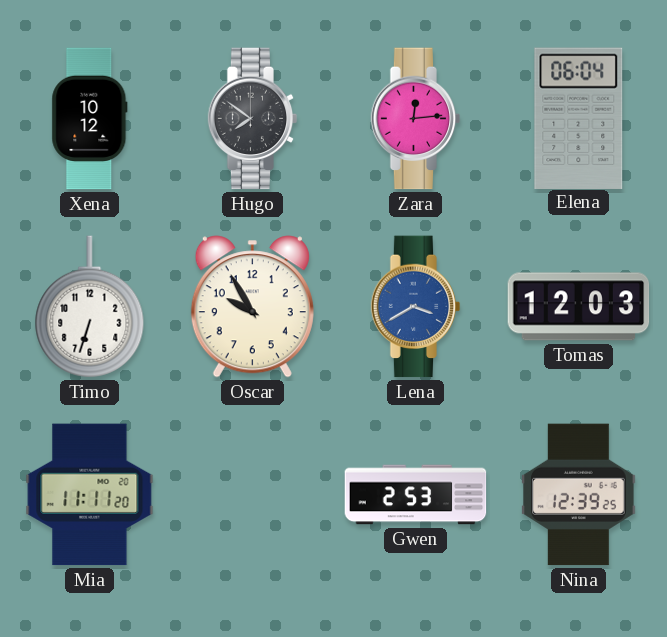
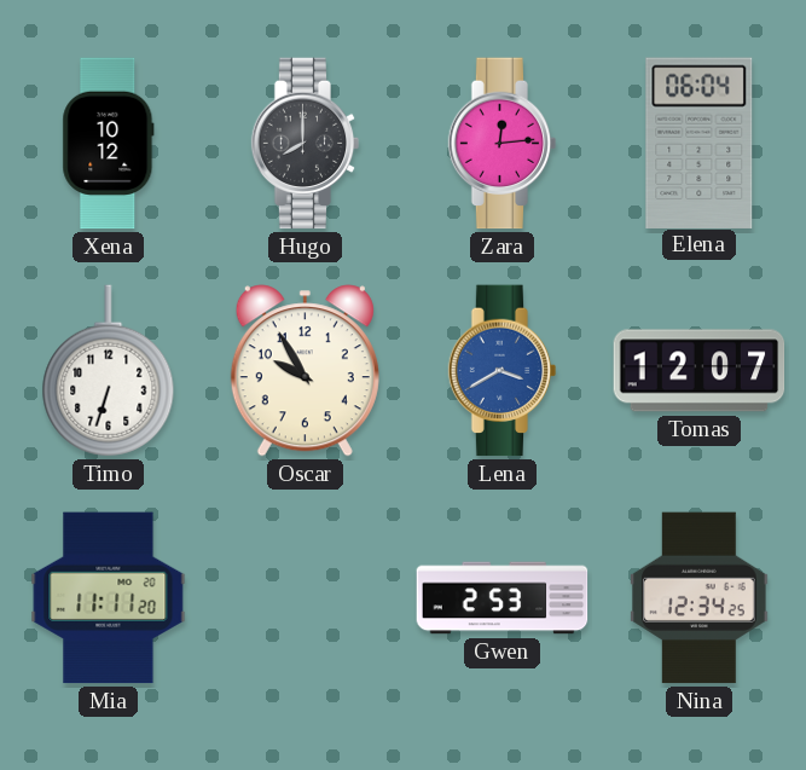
Hugo: 7:51 -> 8:00
Tomas: 12:03 -> 12:07
Nina: 12:39 -> 12:34
